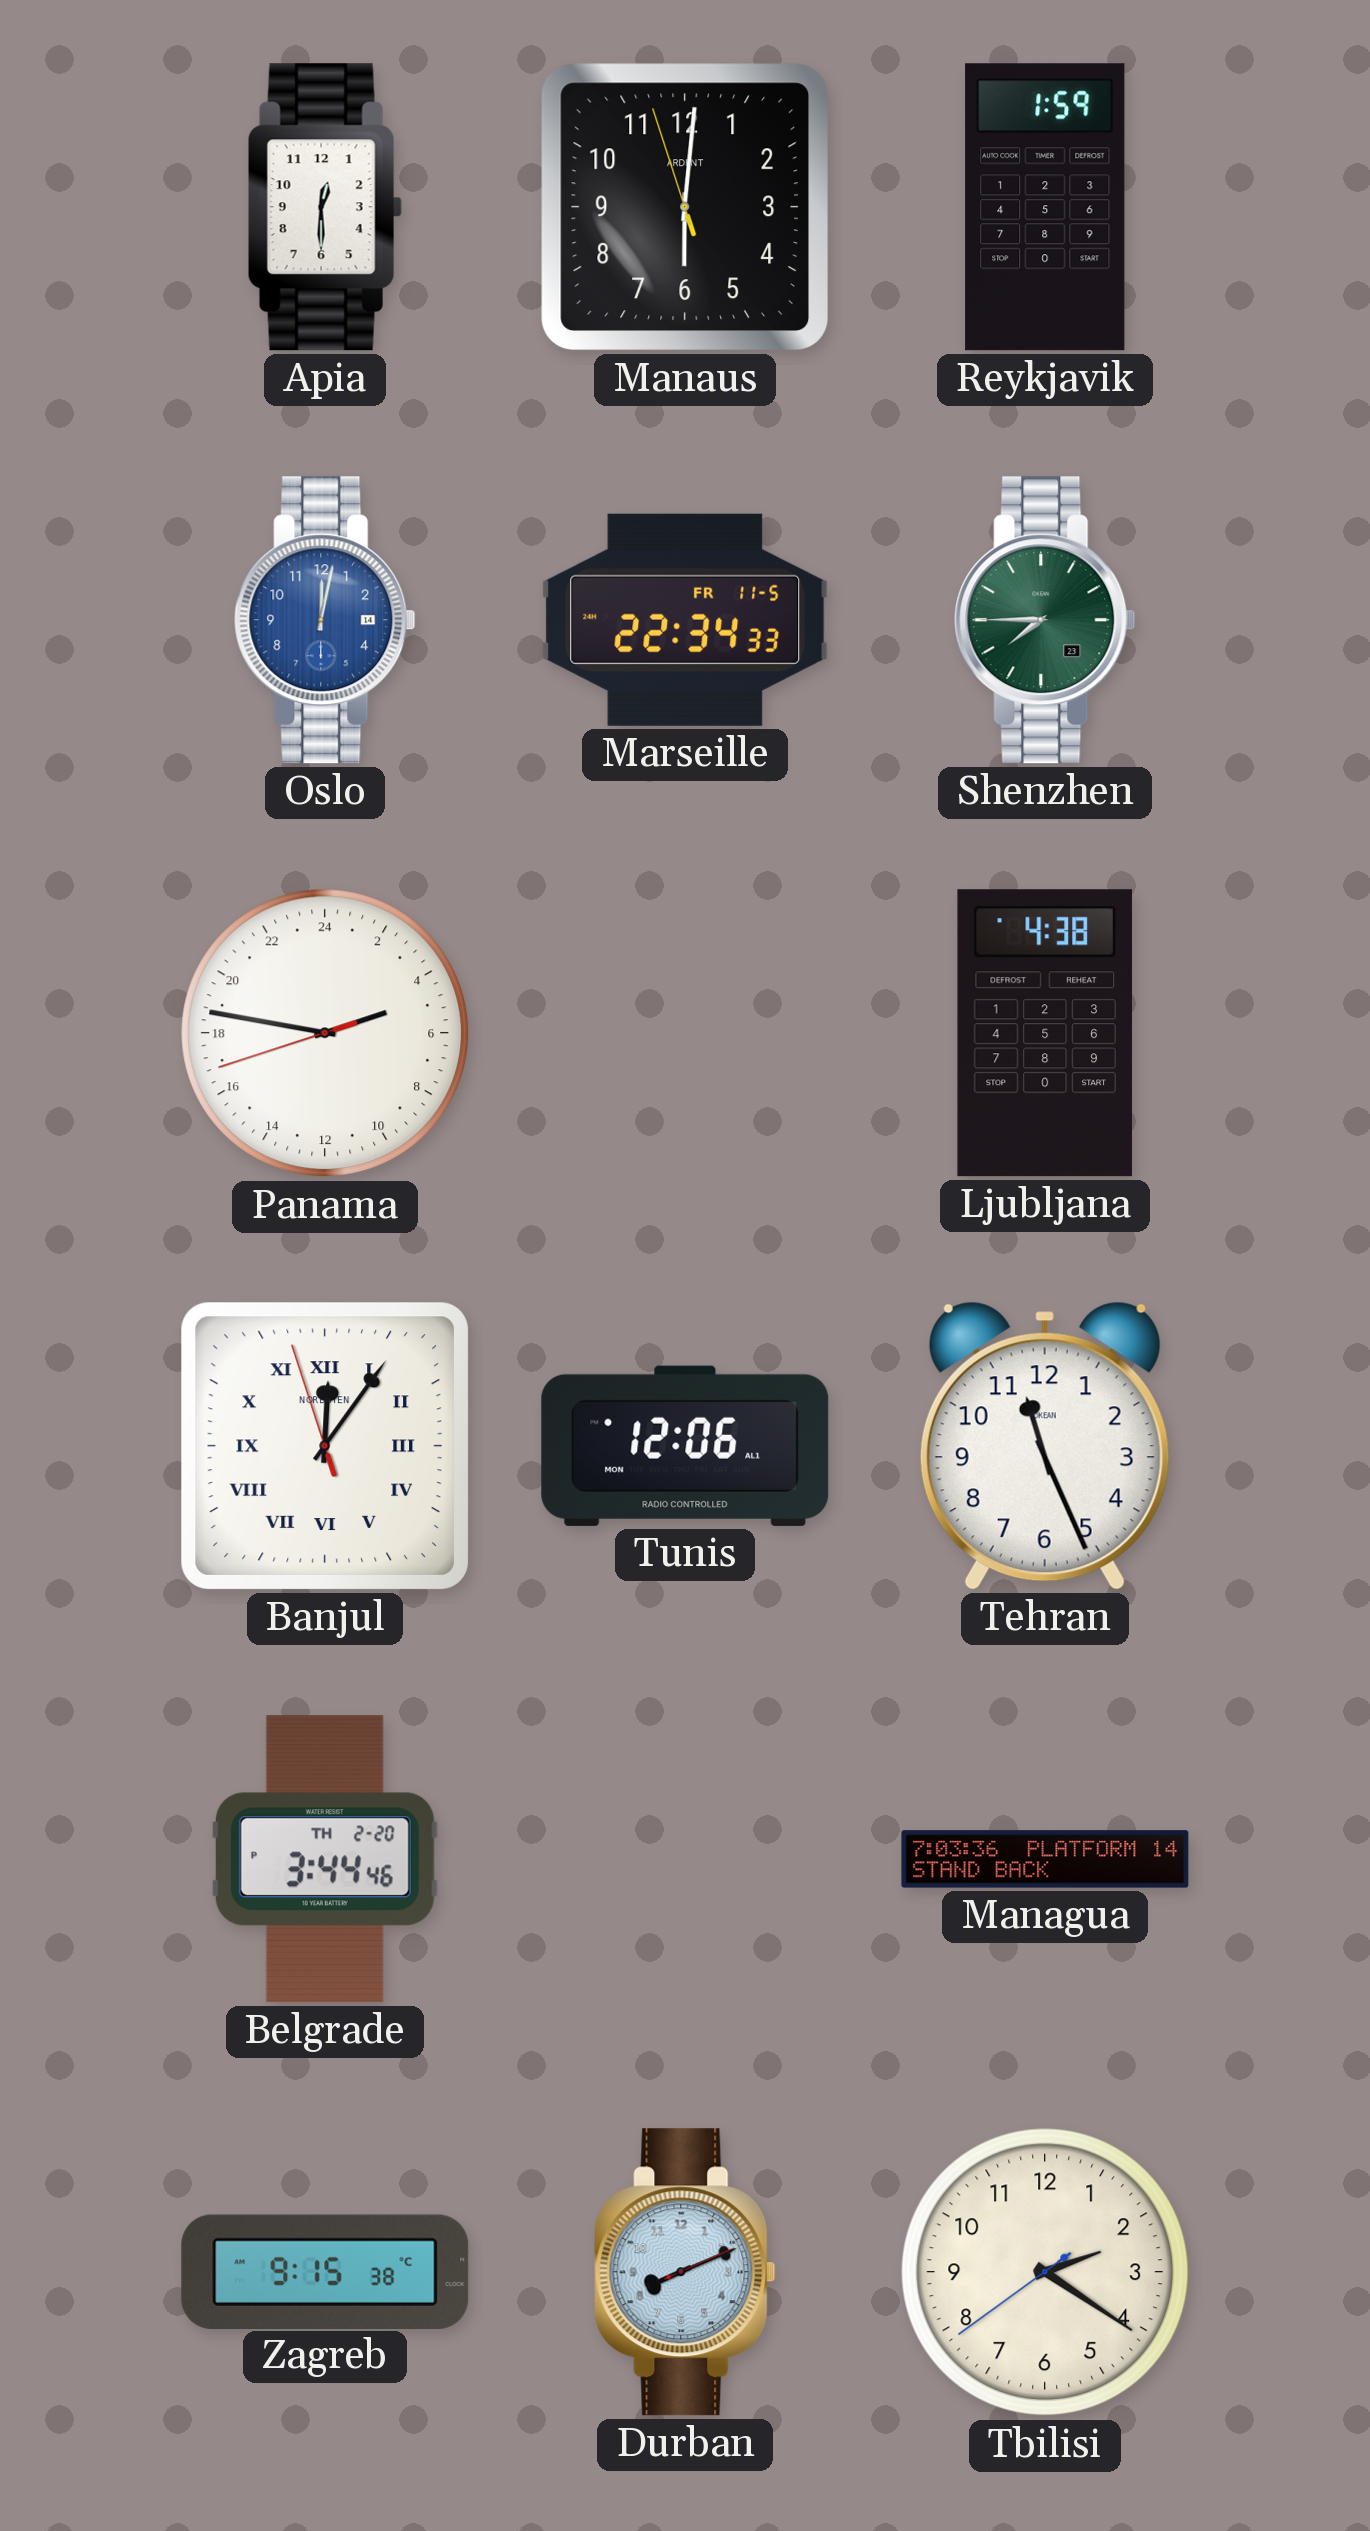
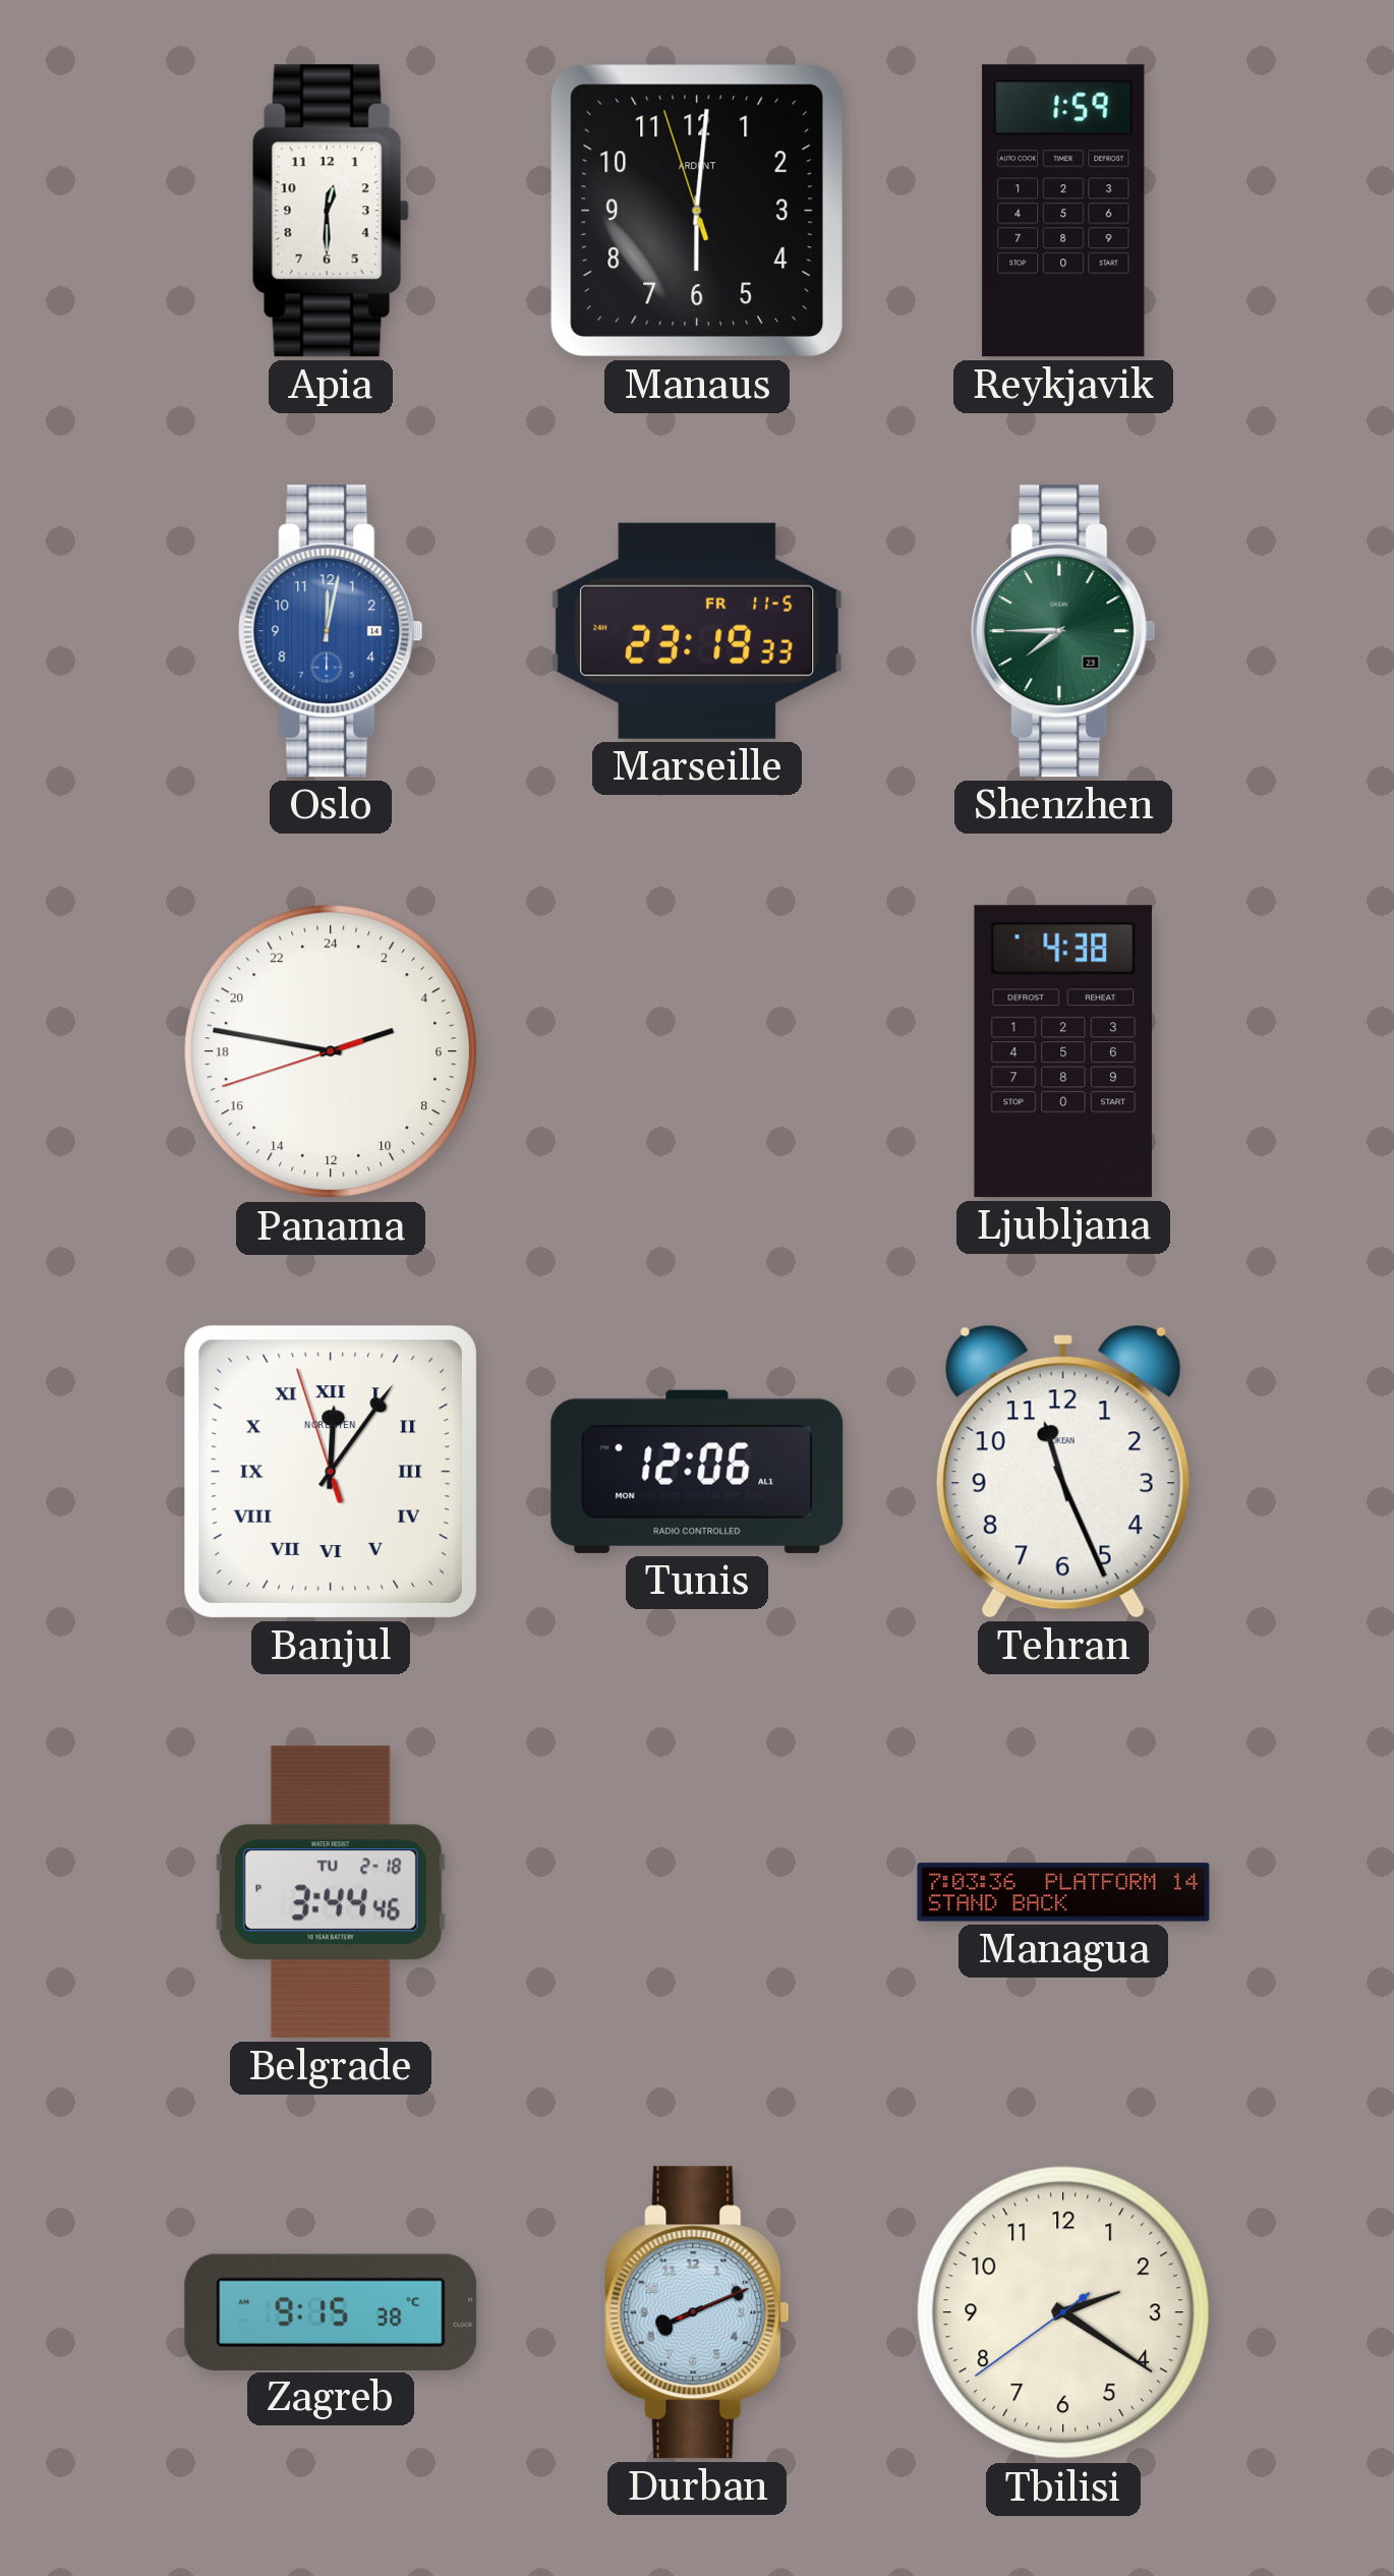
Marseille: 22:34 -> 23:19
Belgrade date: TH 2-20 -> TU 2-18
